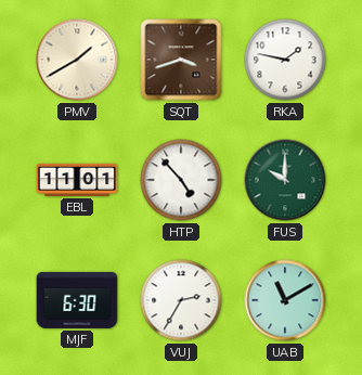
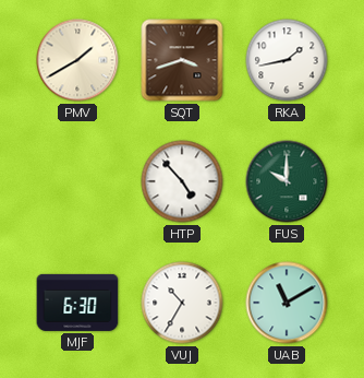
RKA: 1:47 -> 1:43
EBL: 11:01 -> none
VUJ: 2:35 -> 10:35
